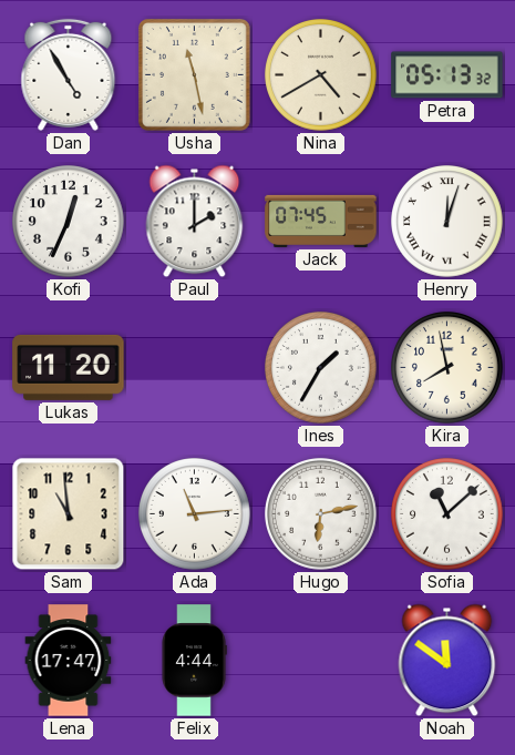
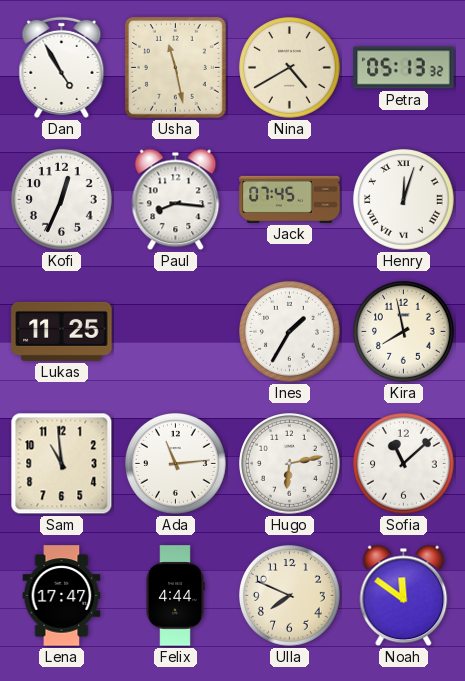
Paul: 2:00 -> 8:16
Lukas: 11:20 -> 11:25
Ulla: none -> 7:49
